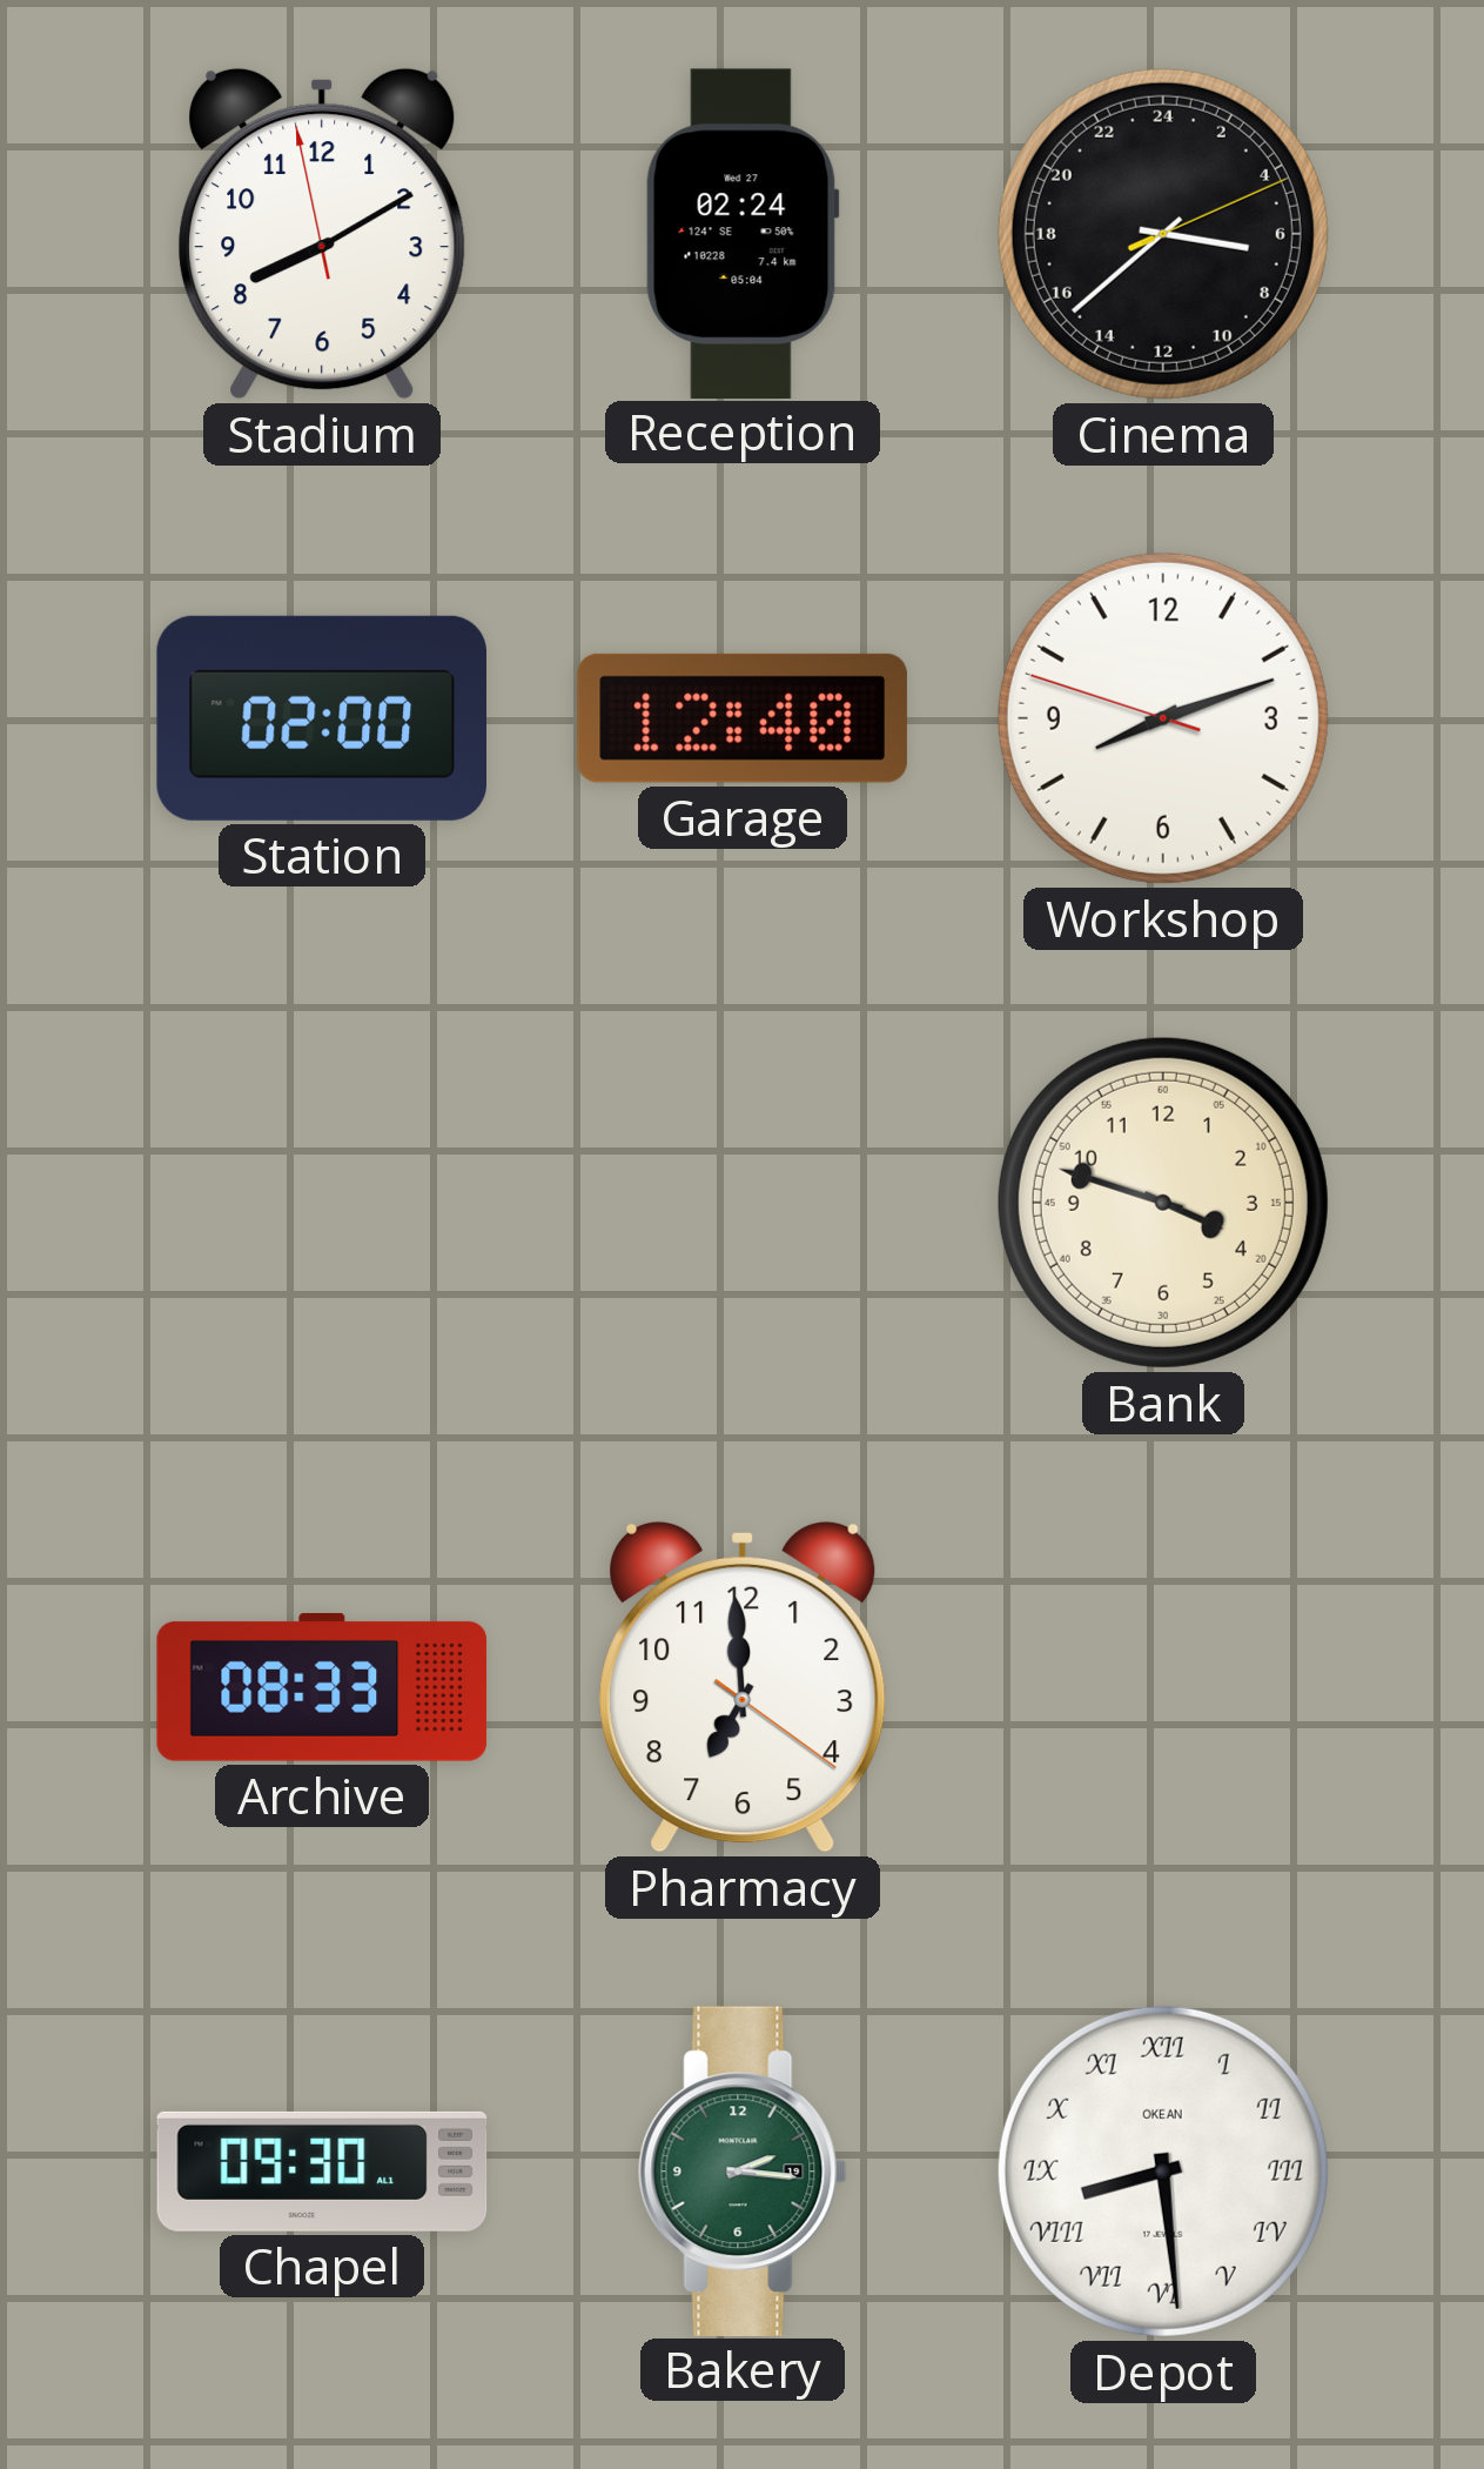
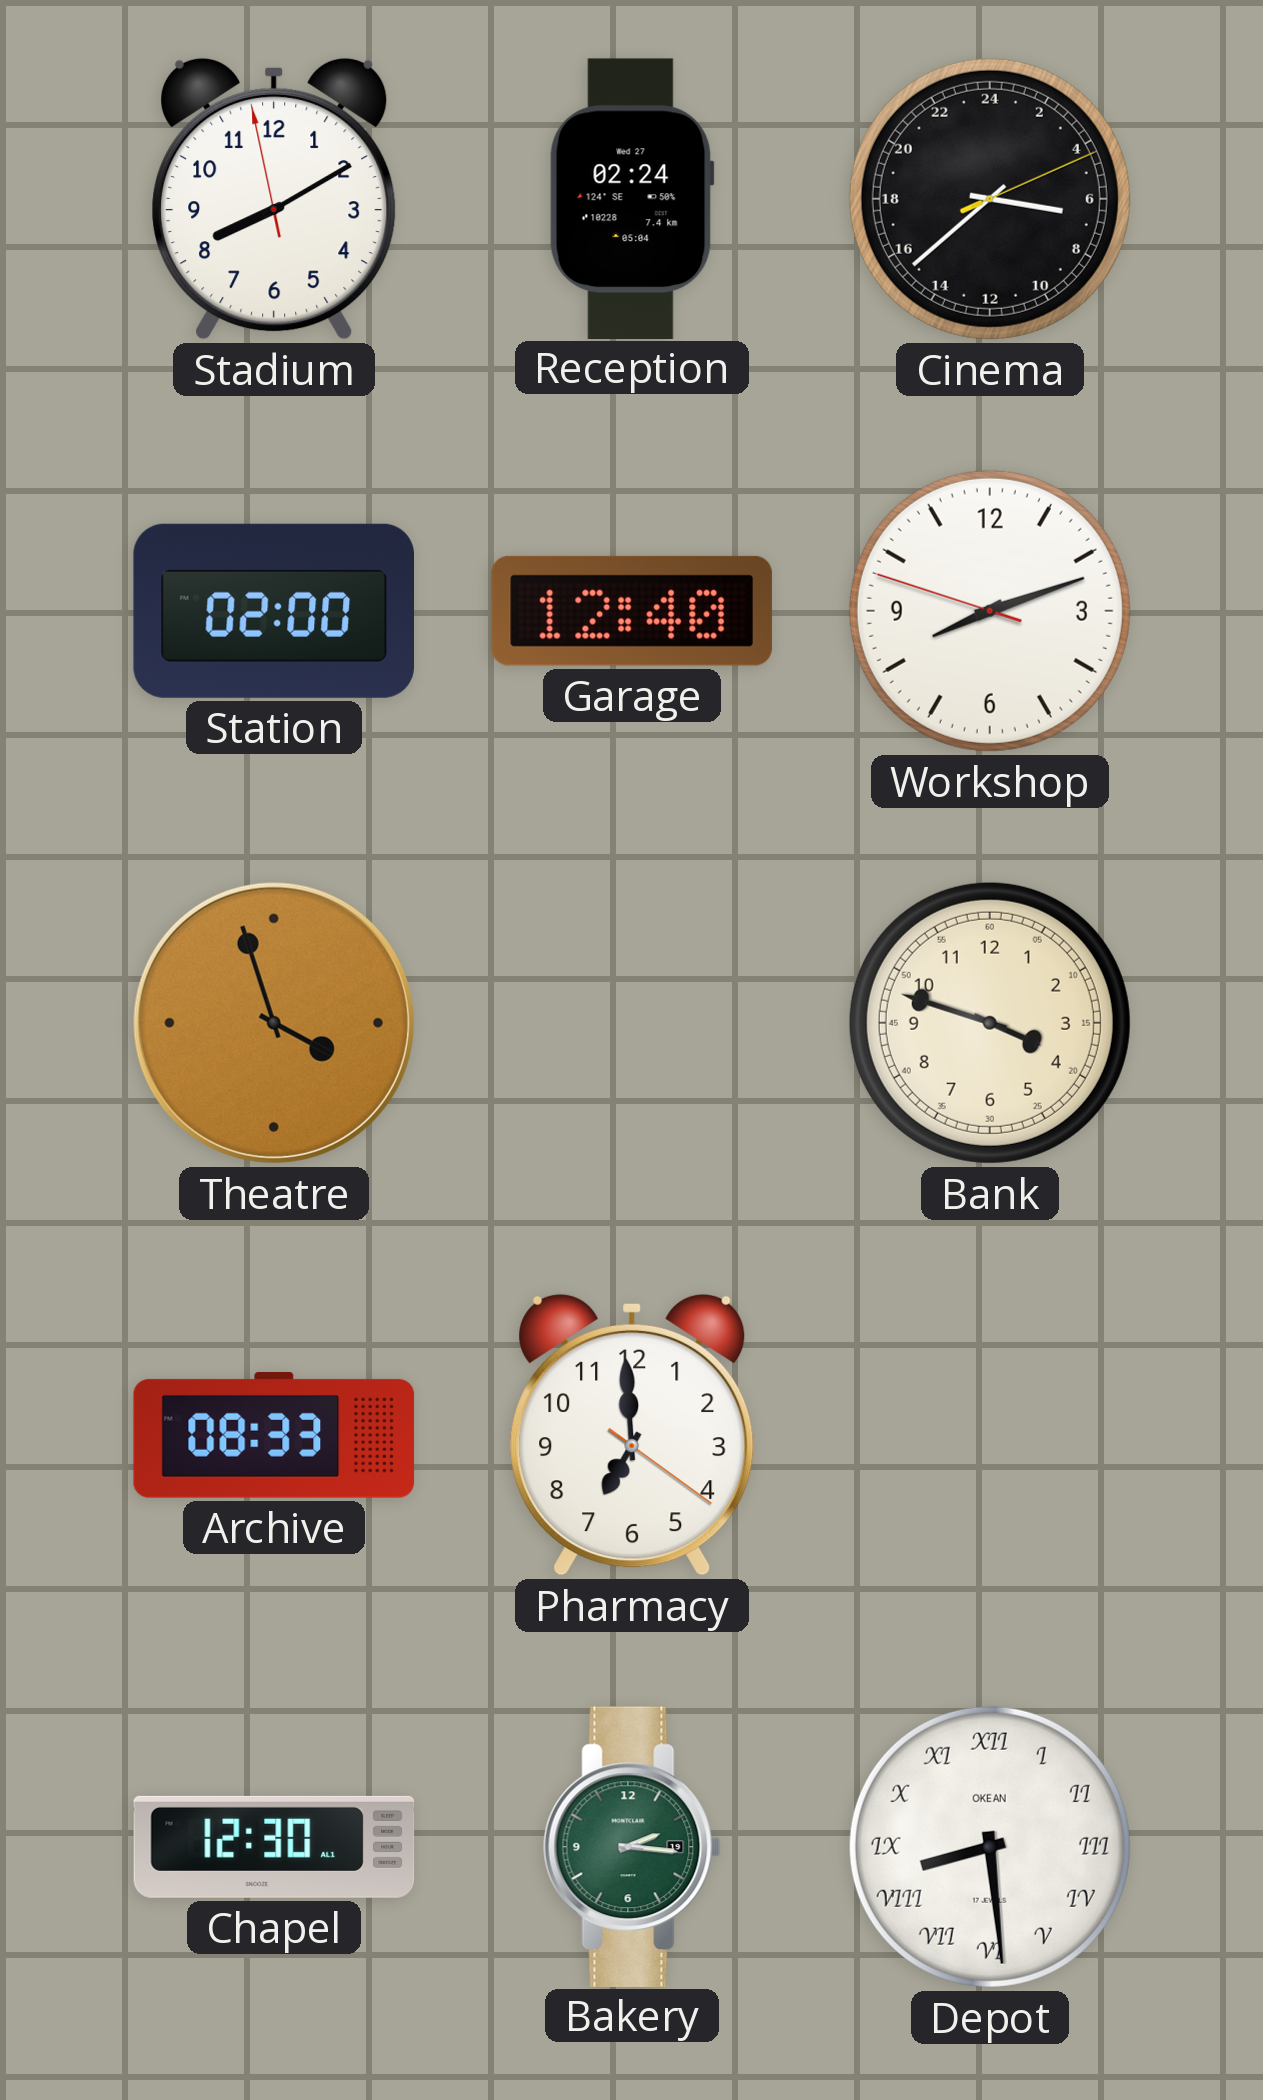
Theatre: none -> 3:57
Chapel: 09:30 -> 12:30
